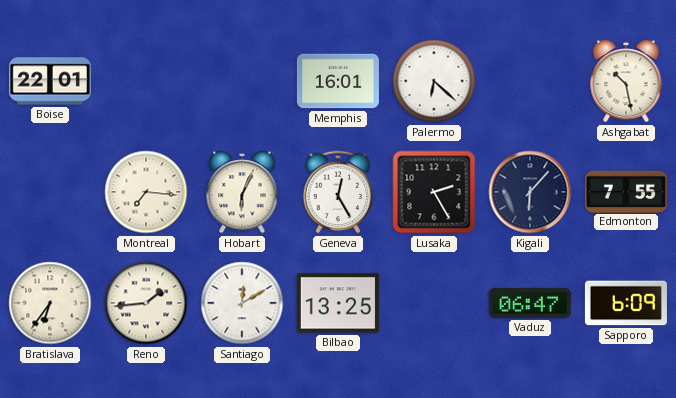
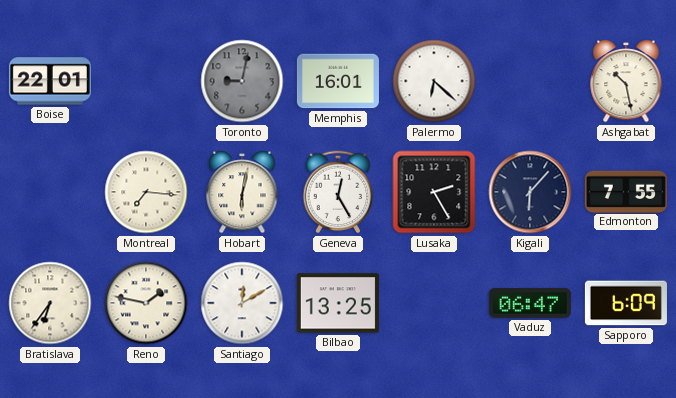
Toronto: none -> 9:02
Hobart: 6:04 -> 6:02
Reno: 1:44 -> 1:47
